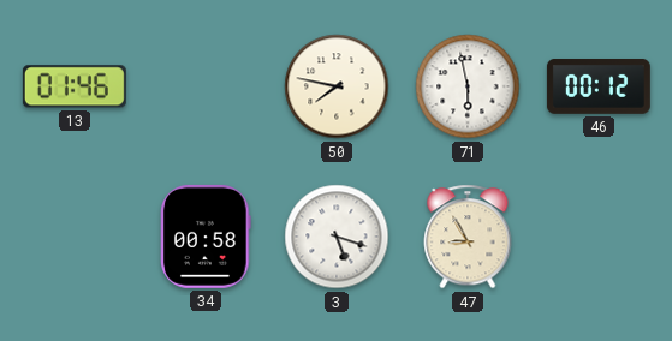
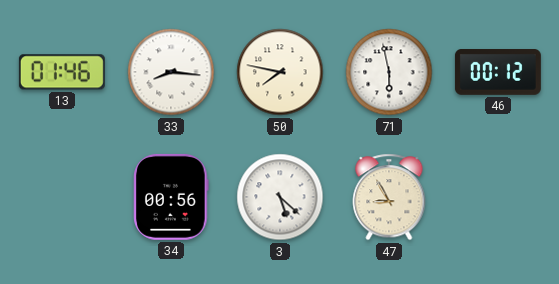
33: none -> 8:16
34: 00:58 -> 00:56
3: 5:18 -> 5:22
